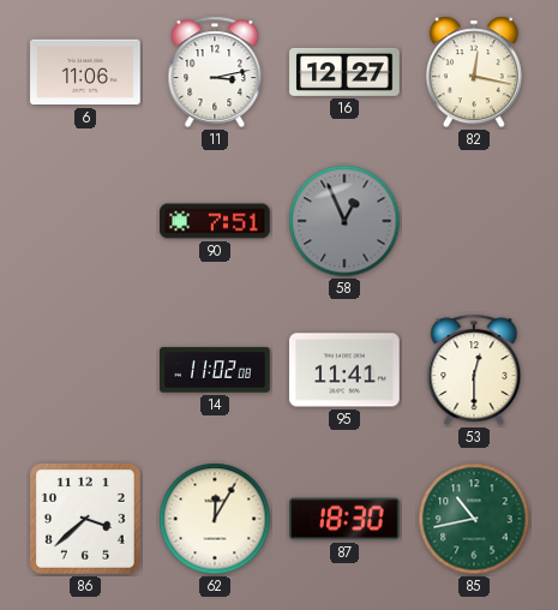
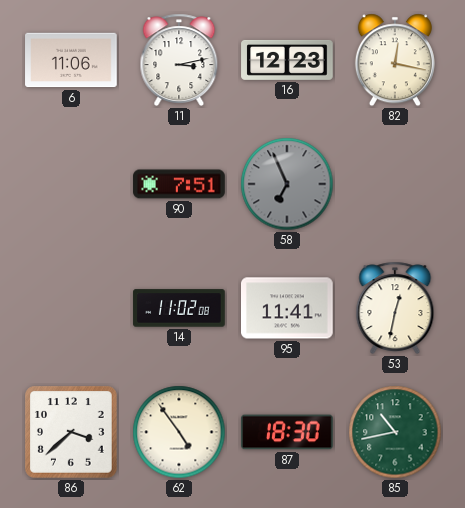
16: 12:27 -> 12:23
58: 12:56 -> 6:56
53: 12:30 -> 12:32
62: 12:05 -> 4:54
